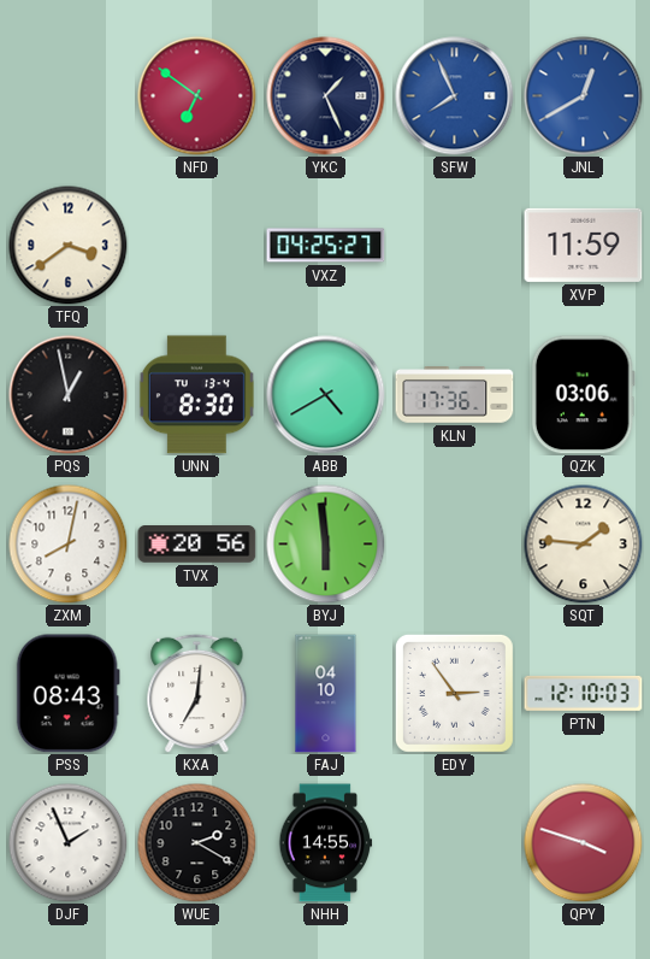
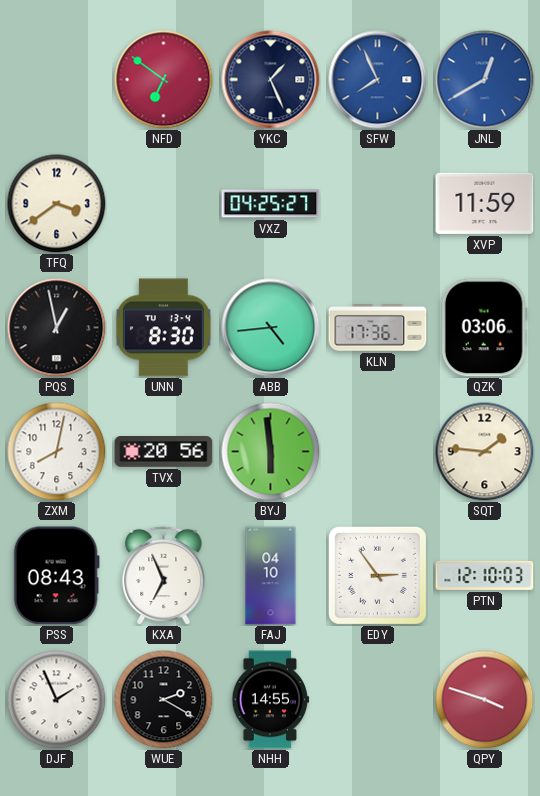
ABB: 4:40 -> 4:44
KXA: 7:01 -> 6:56
